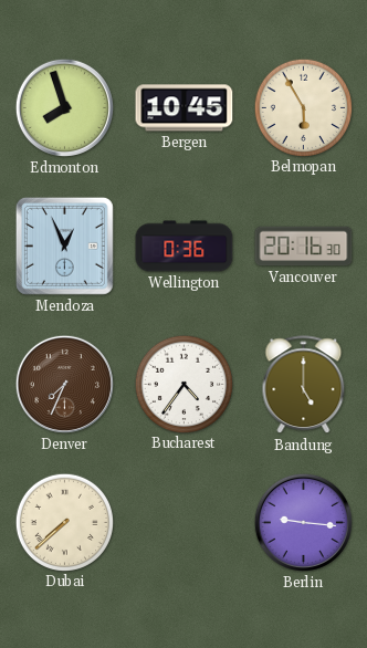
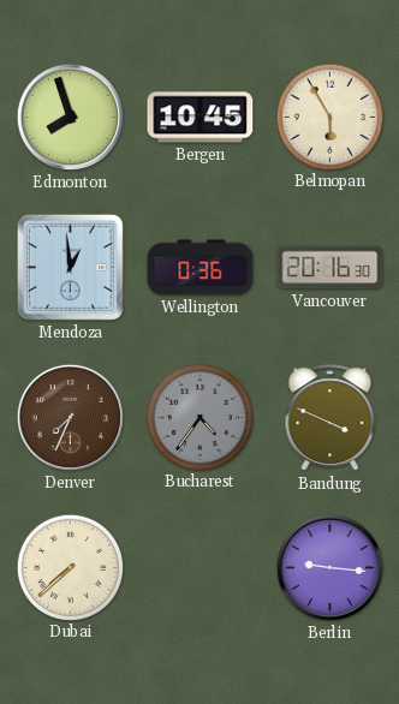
Mendoza: 12:56 -> 12:59
Bucharest dial: white -> grey
Bandung: 5:00 -> 3:49
